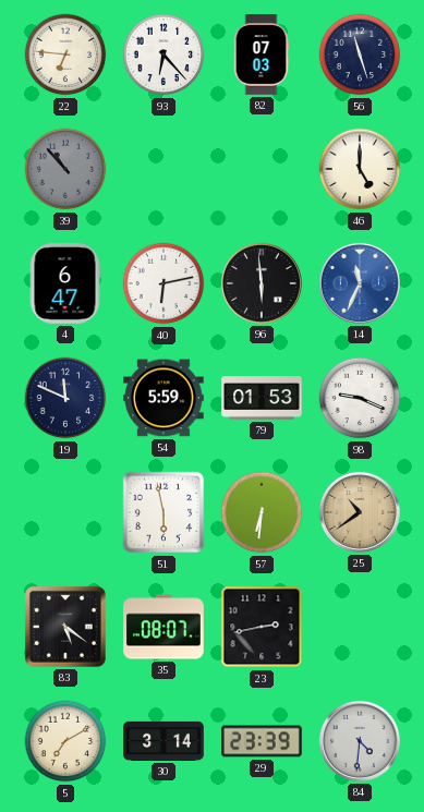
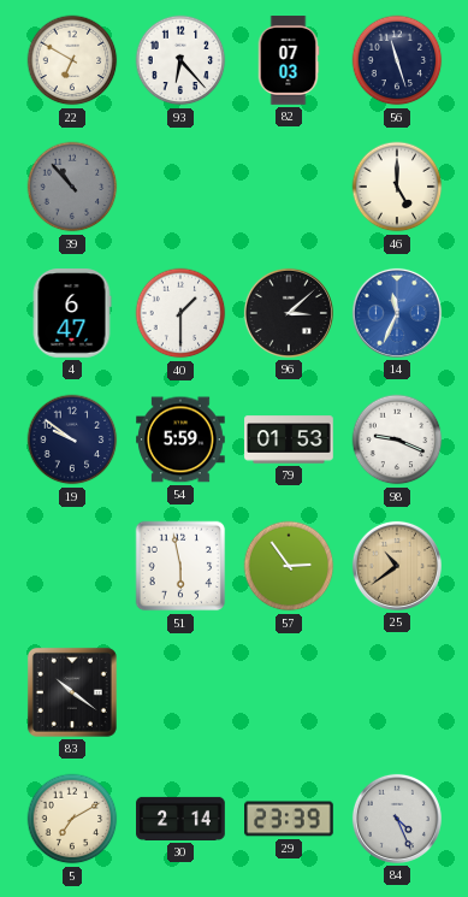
22: 6:46 -> 6:50
40: 6:13 -> 1:30
96: 5:59 -> 3:08
19: 11:49 -> 9:51
57: 6:31 -> 2:54
83: 5:21 -> 10:21
35: 08:07 -> none
23: 2:43 -> none
30: 3:14 -> 2:14
84: 4:31 -> 4:26
